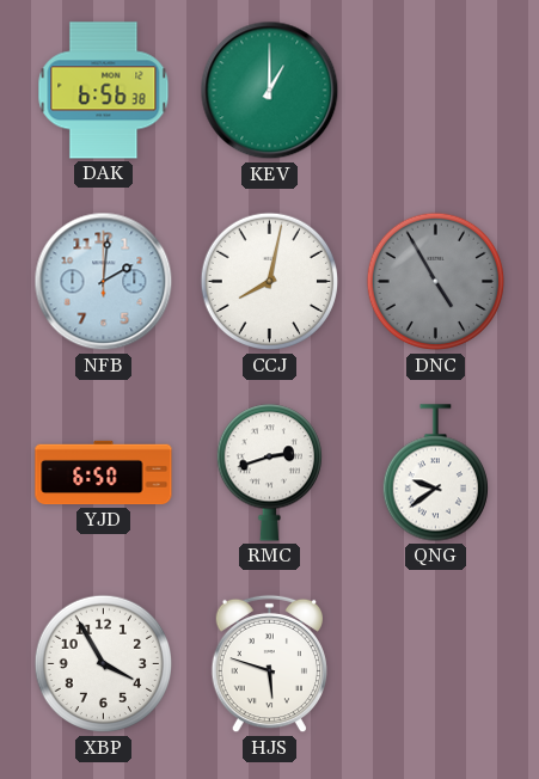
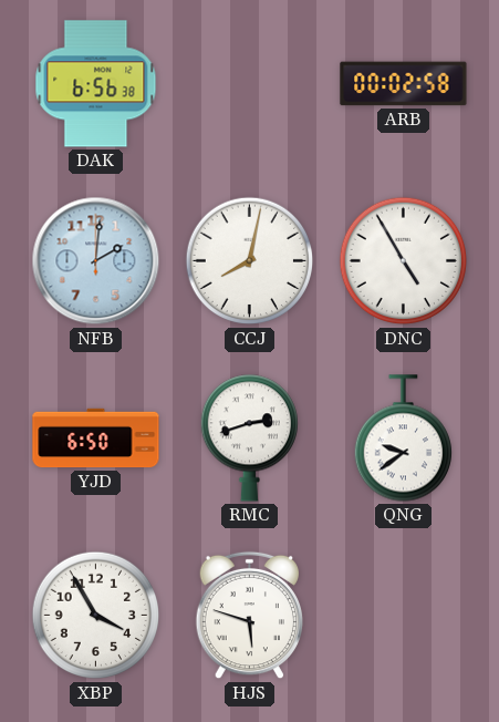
KEV: 1:00 -> none
ARB: none -> 00:02
DNC dial: grey -> white
